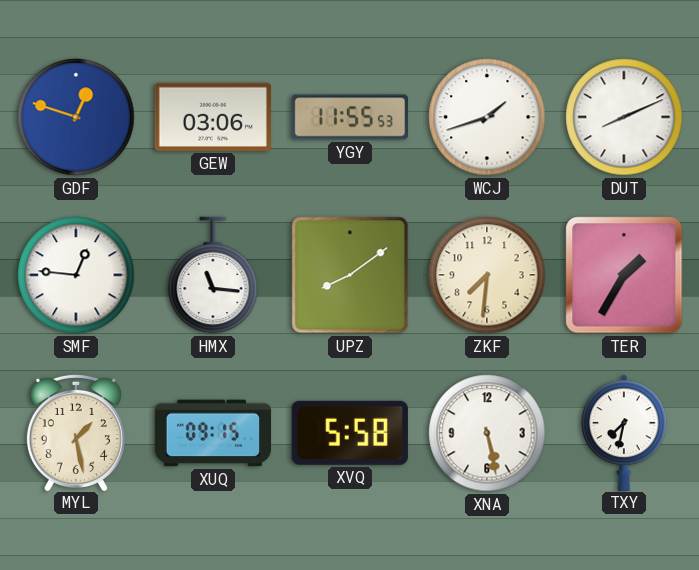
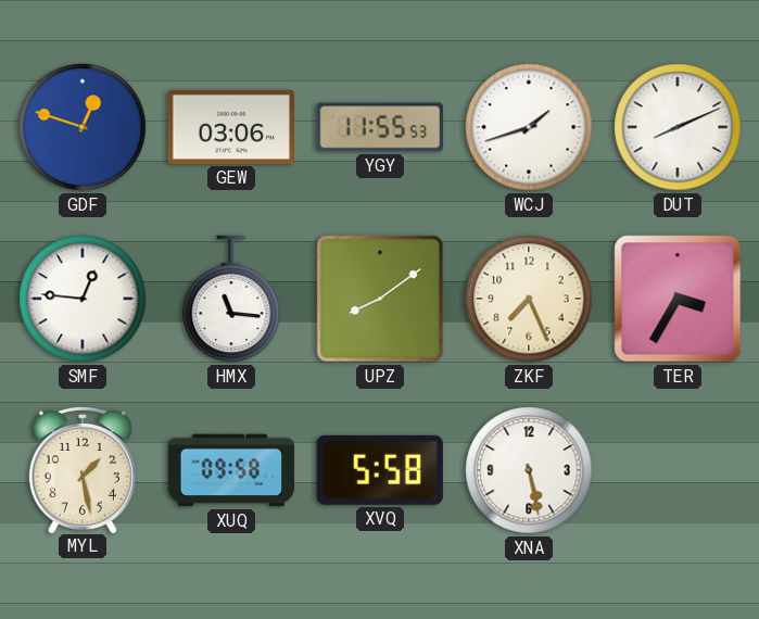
ZKF: 7:31 -> 7:26
TER: 1:35 -> 3:35
XUQ: 09:15 -> 09:58
TXY: 7:32 -> none
